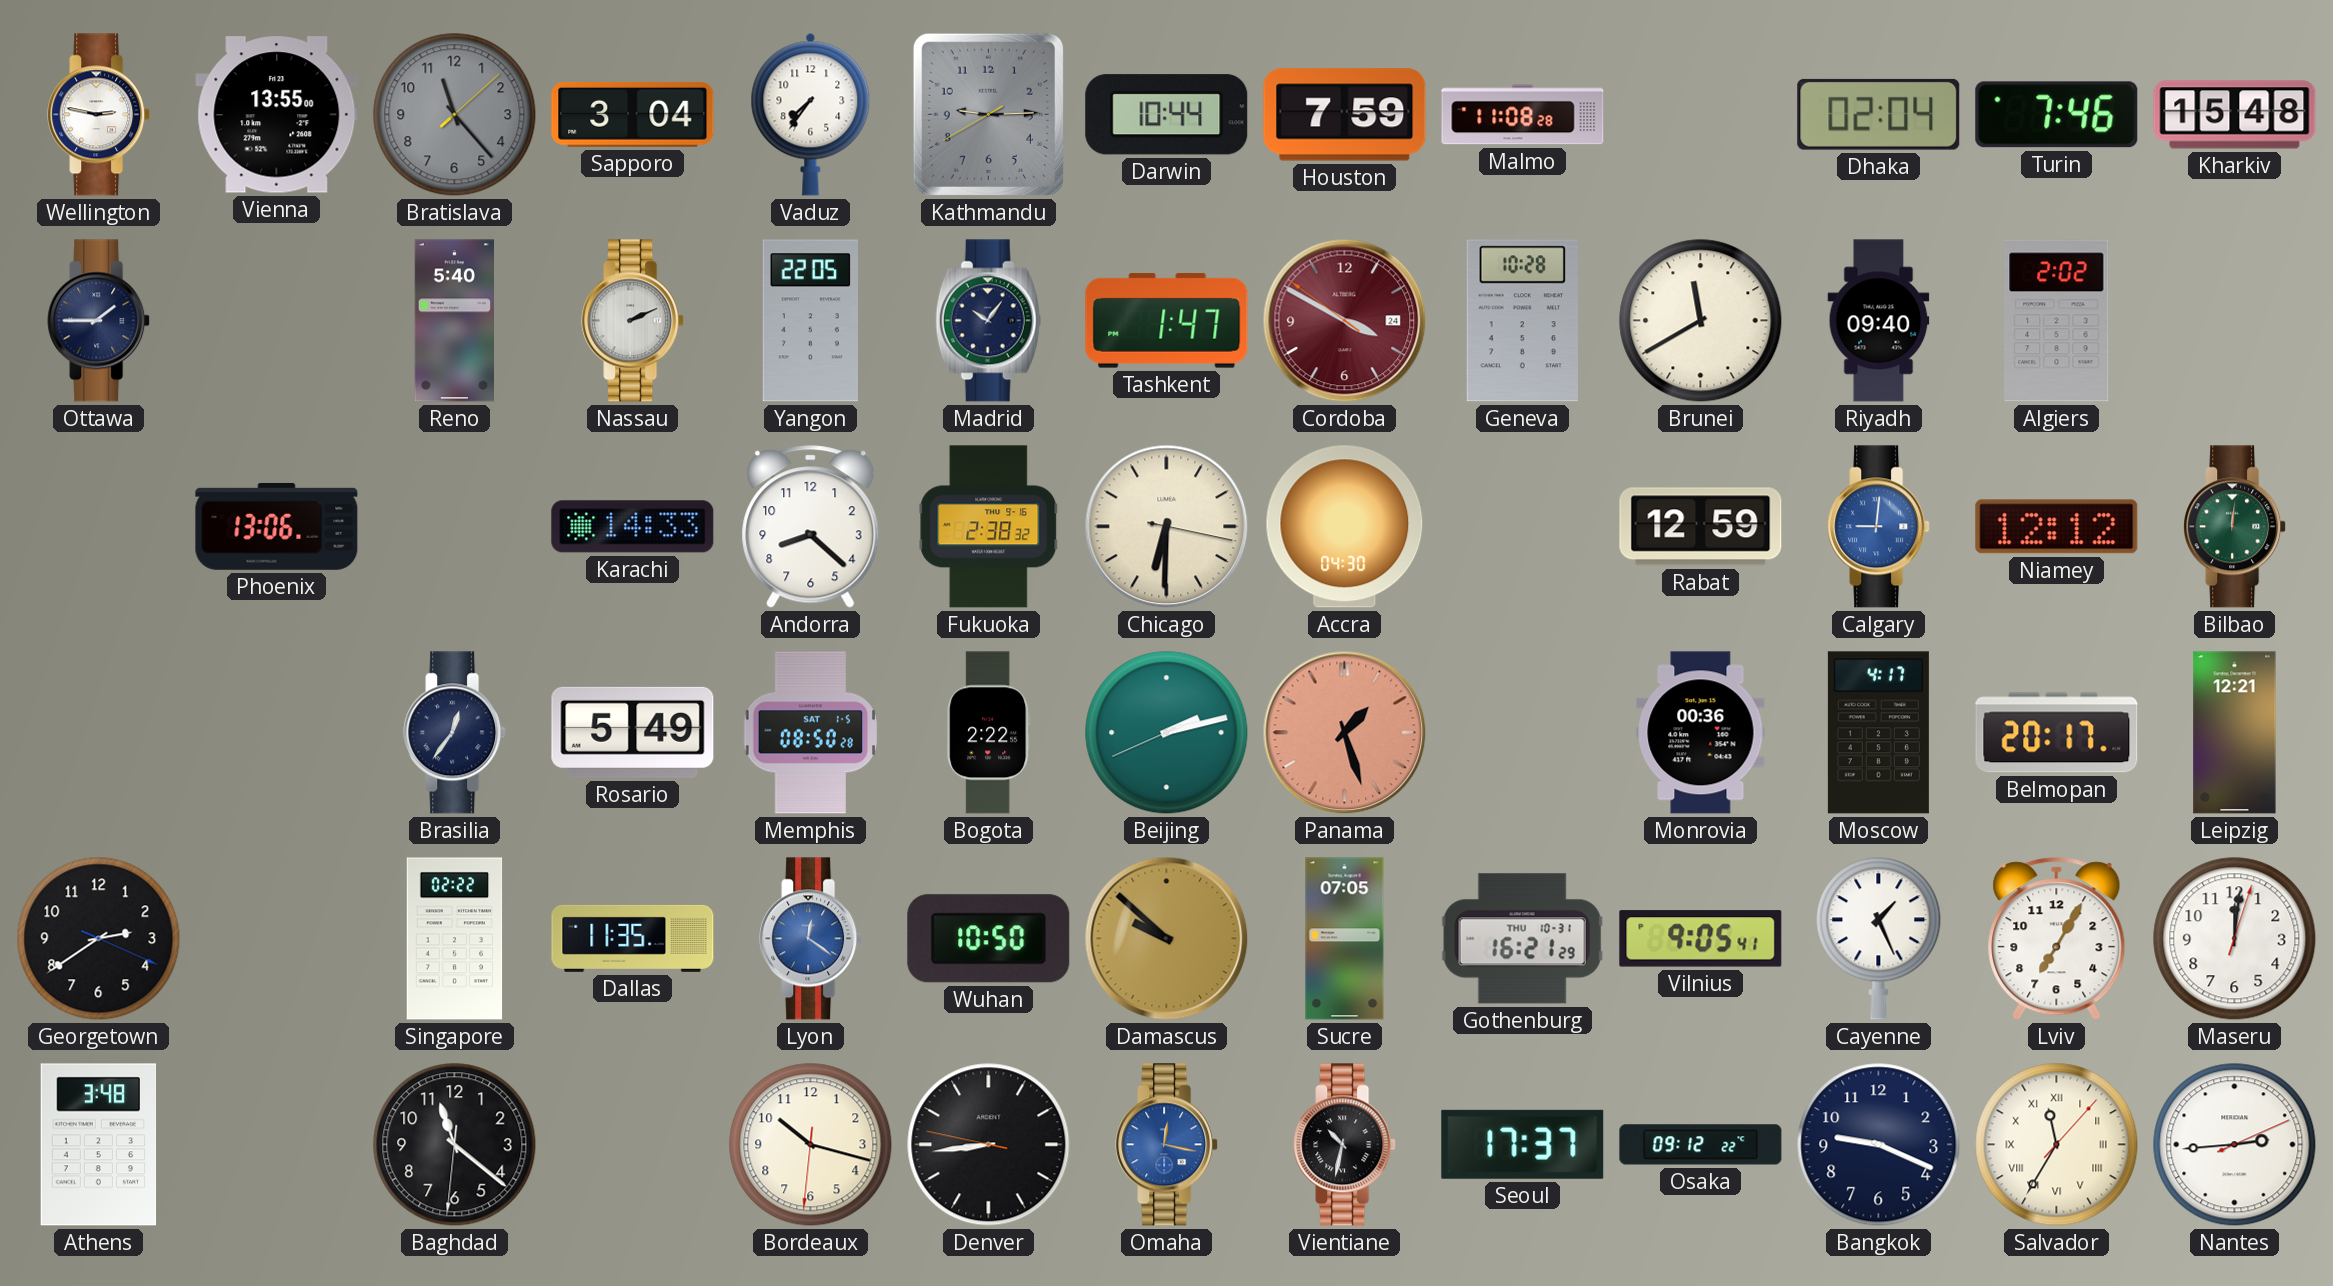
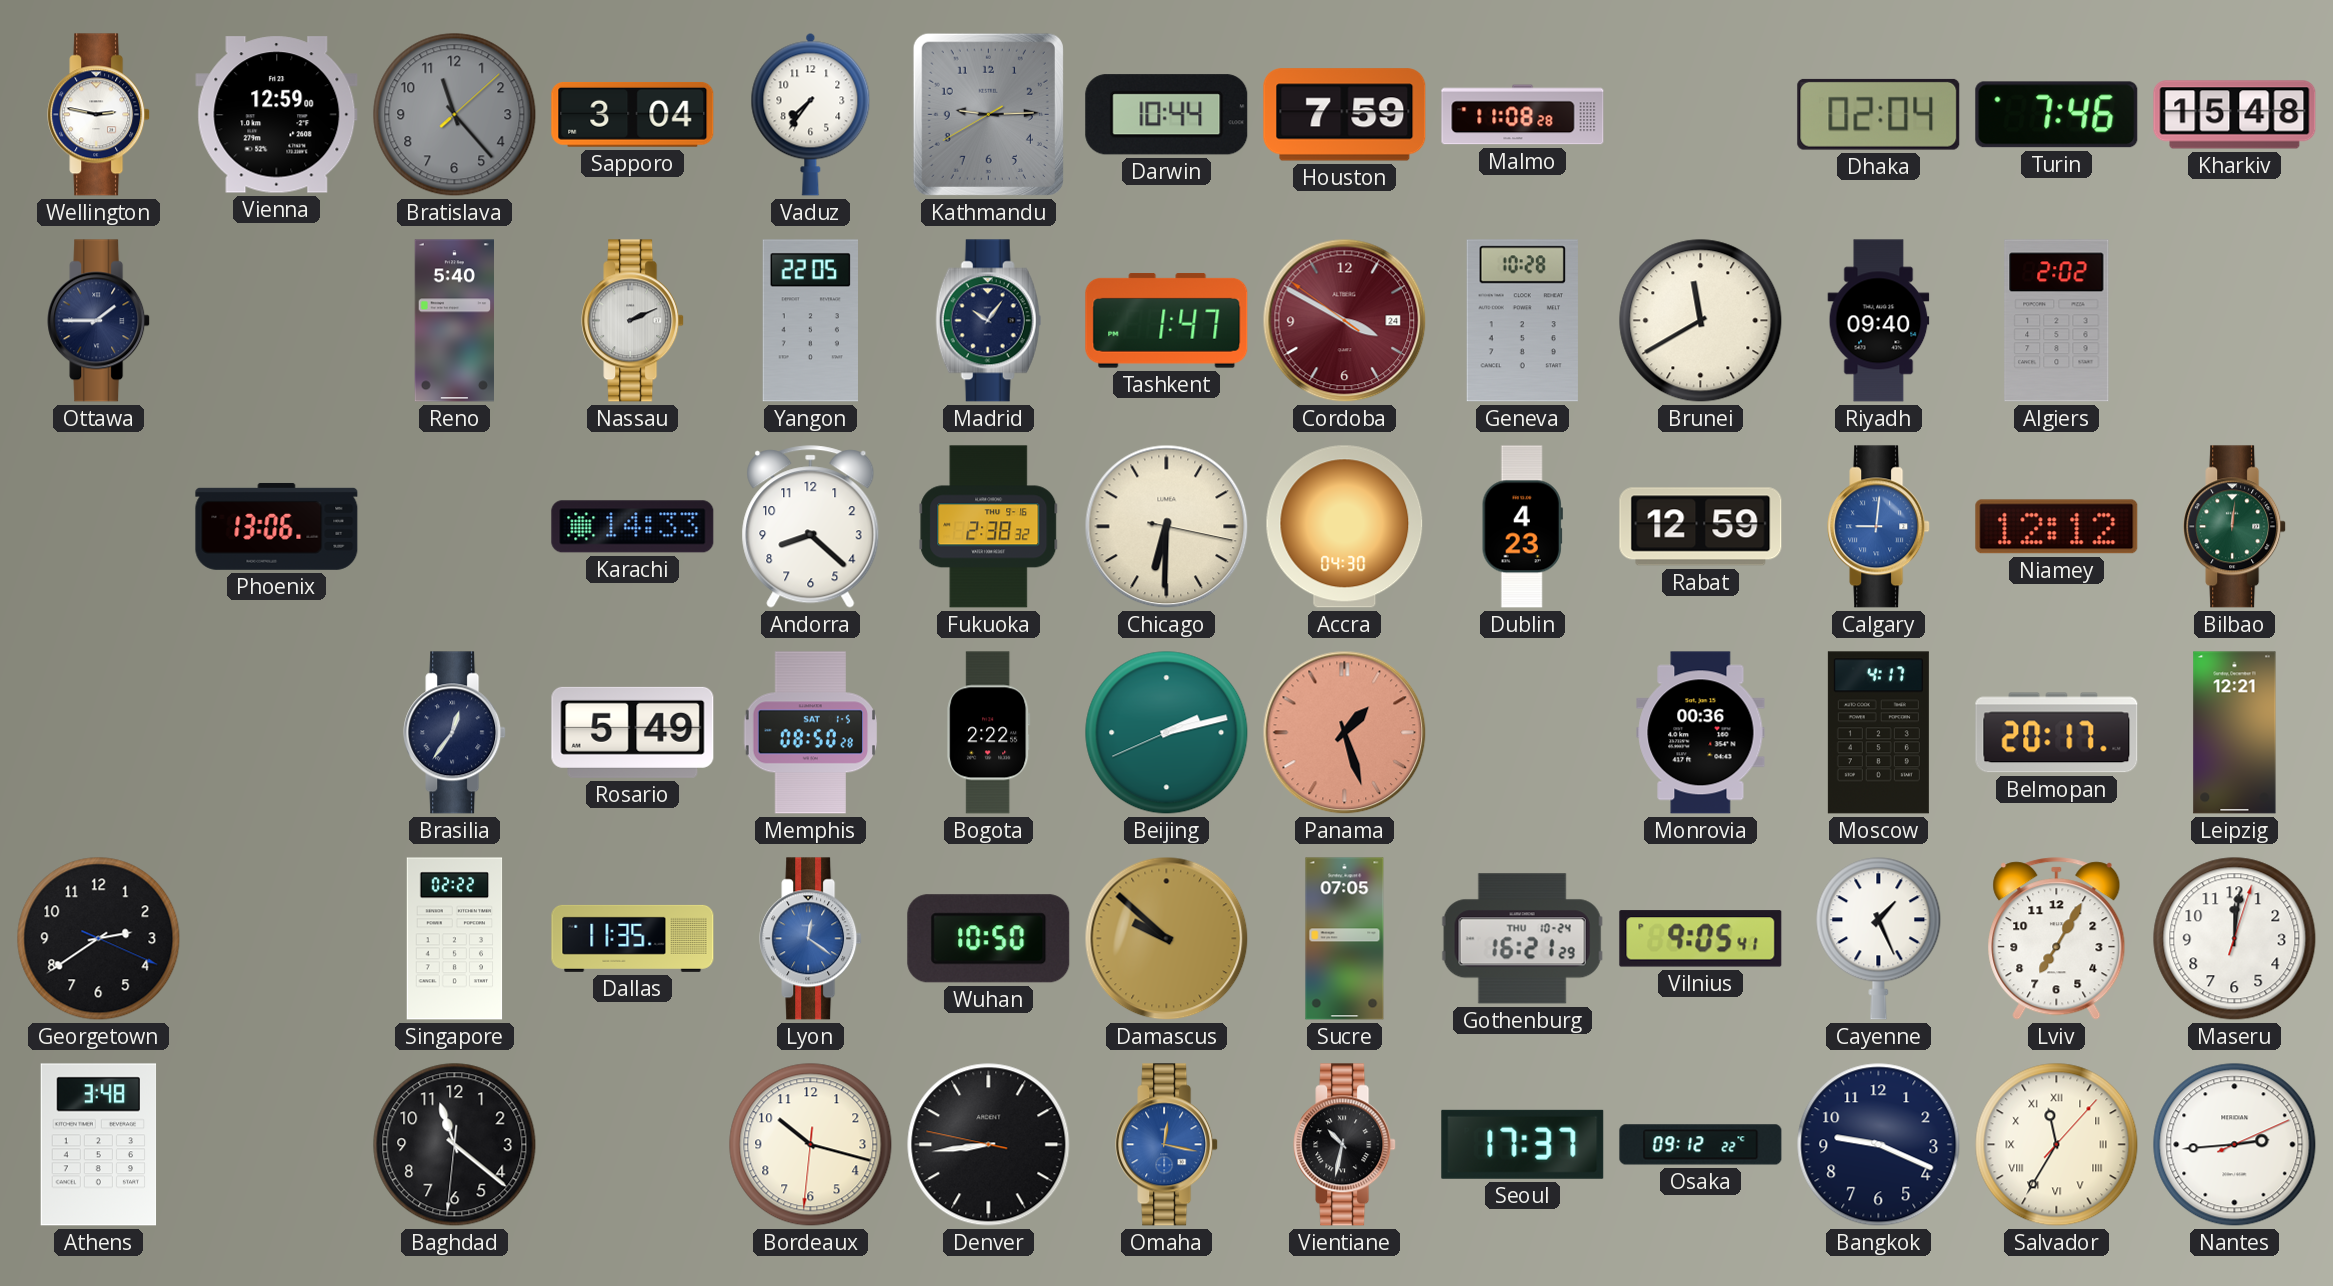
Vienna: 13:55 -> 12:59
Dublin: none -> 4:23
Gothenburg date: THU 10-31 -> THU 10-24
